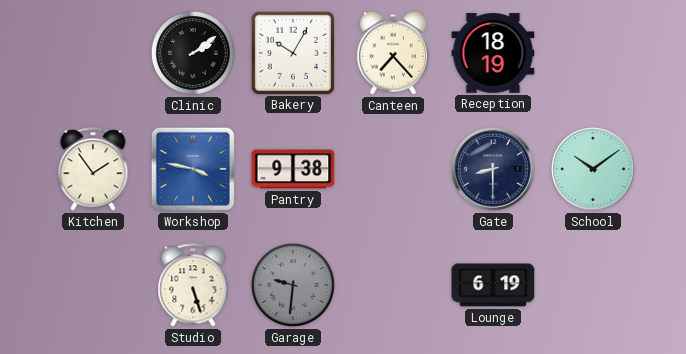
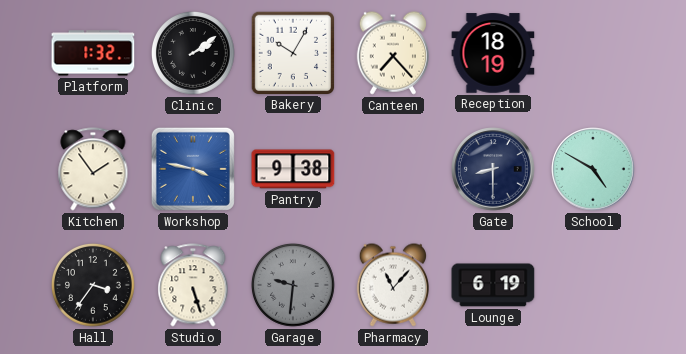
Platform: none -> 1:32
School: 10:09 -> 4:50
Hall: none -> 3:36
Pharmacy: none -> 11:07
